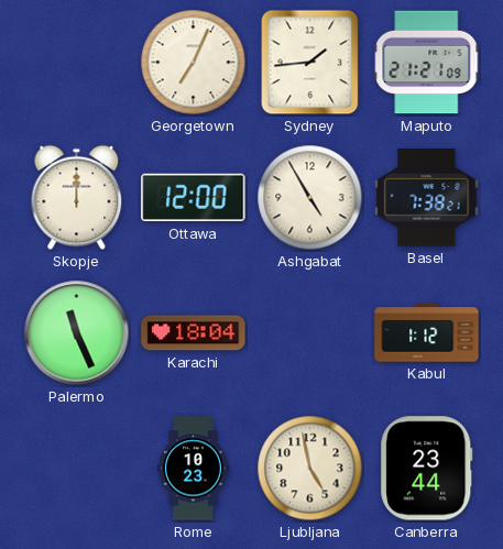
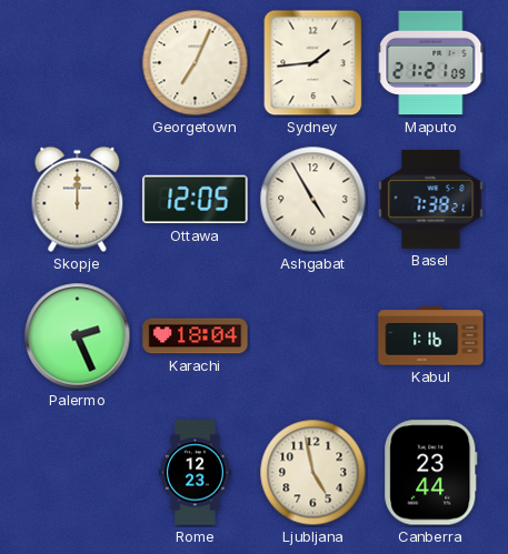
Ottawa: 12:00 -> 12:05
Palermo: 11:26 -> 2:26
Kabul: 1:12 -> 1:16
Rome: 10:23 -> 12:23
